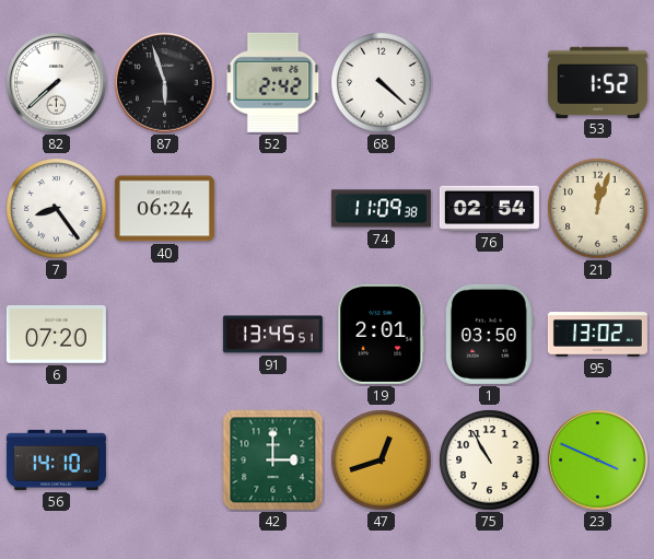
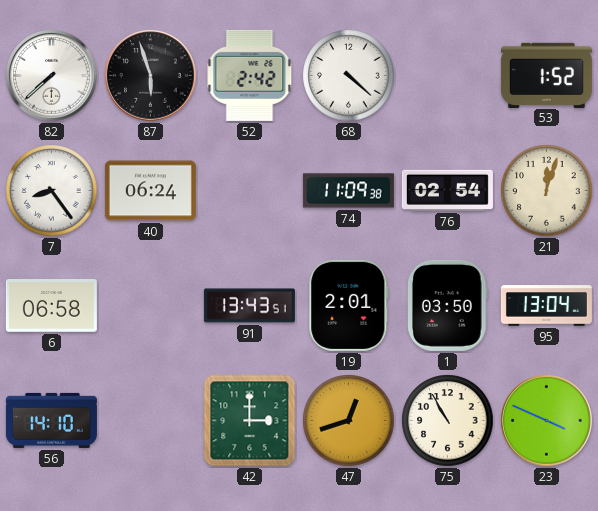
6: 07:20 -> 06:58
91: 13:45 -> 13:43
95: 13:02 -> 13:04
